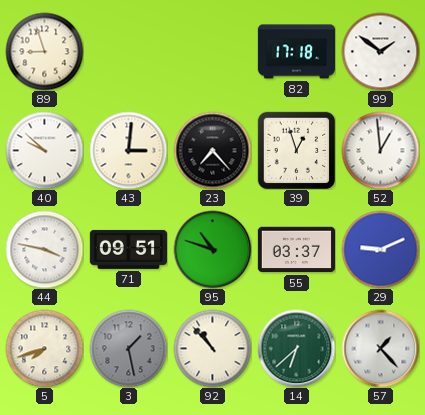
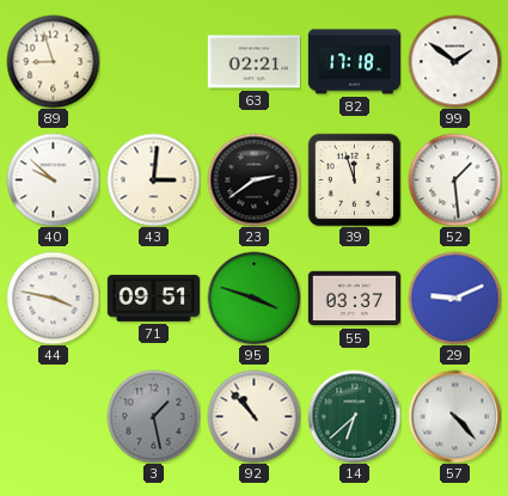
63: none -> 02:21
23: 7:23 -> 2:39
39: 12:57 -> 11:57
52: 12:59 -> 1:29
95: 10:48 -> 3:48
5: 7:42 -> none
57: 1:23 -> 4:23
